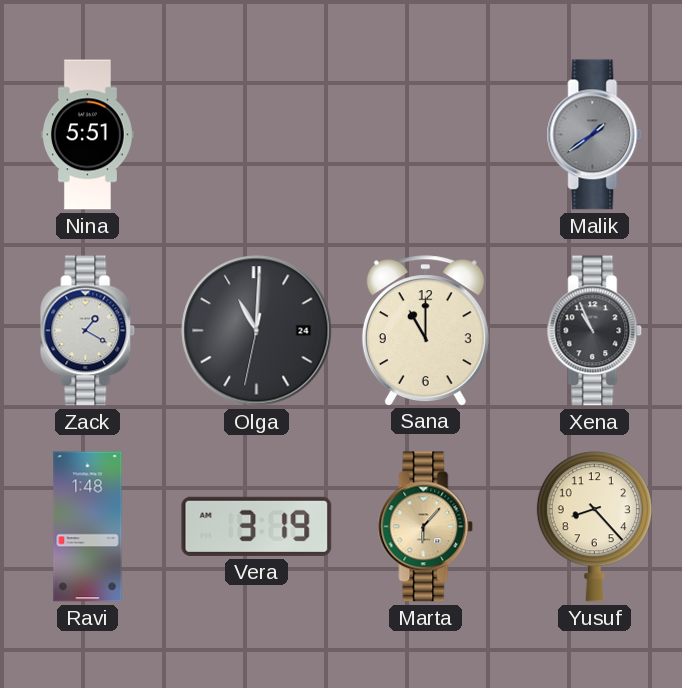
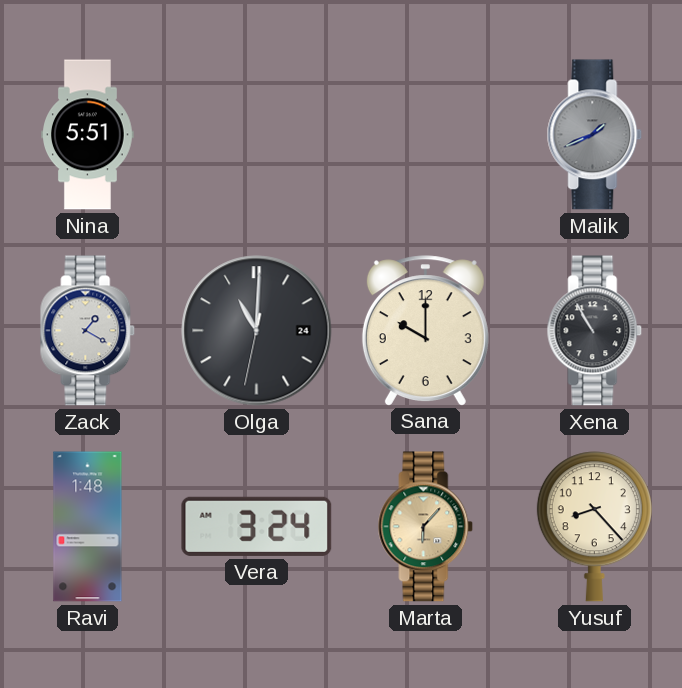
Malik: 1:39 -> 1:41
Sana: 11:00 -> 10:00
Xena: 10:56 -> 10:55
Vera: 3:19 -> 3:24
